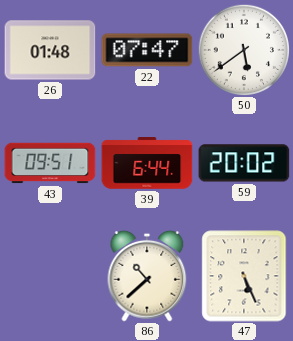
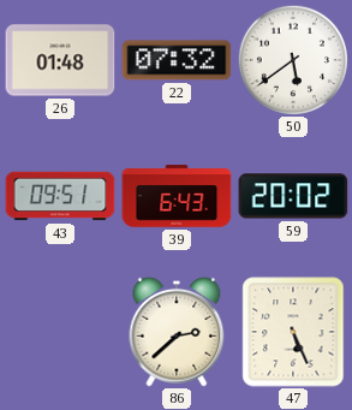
22: 07:47 -> 07:32
39: 6:44 -> 6:43
86: 10:38 -> 2:38
